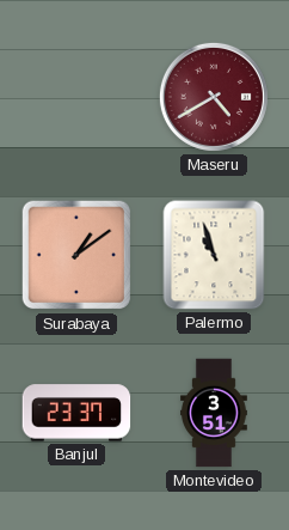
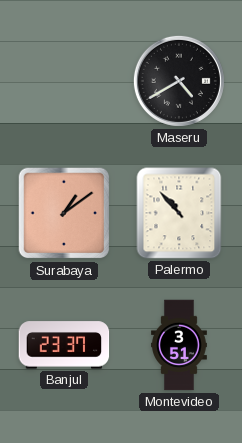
Maseru dial: burgundy -> black
Palermo: 10:57 -> 10:53
